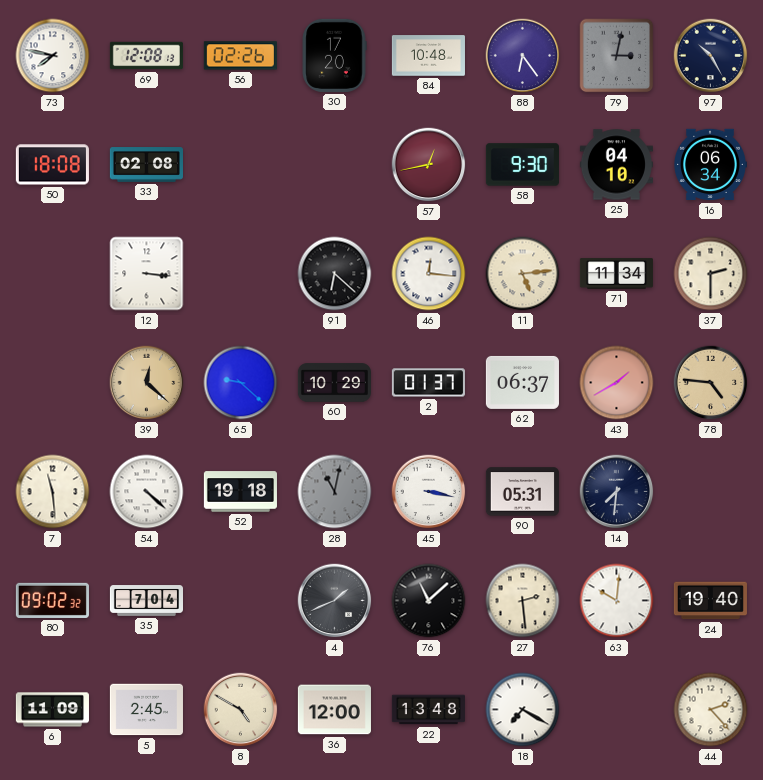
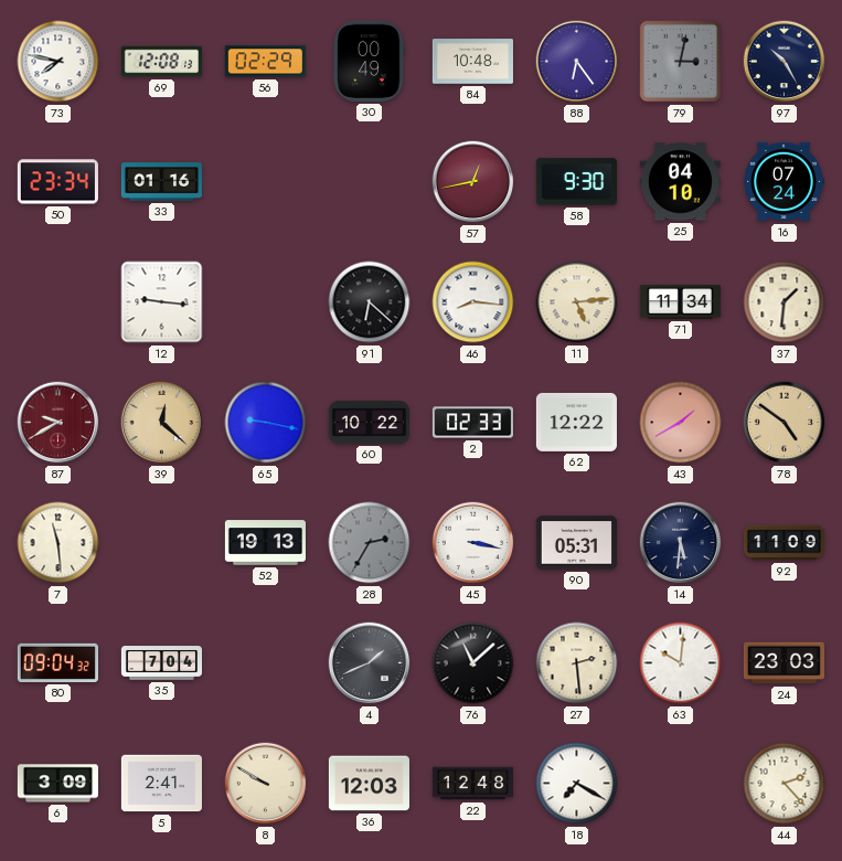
56: 02:26 -> 02:29
30: 17:20 -> 00:49
50: 18:08 -> 23:34
33: 02:08 -> 01:16
16: 06:34 -> 07:24
12: 3:16 -> 9:16
46: 12:16 -> 8:16
37: 2:30 -> 1:31
87: none -> 9:40
65: 9:22 -> 9:17
60: 10:29 -> 10:22
2: 01:37 -> 02:33
62: 06:37 -> 12:22
78: 4:46 -> 4:51
54: 4:22 -> none
52: 19:18 -> 19:13
28: 11:02 -> 2:35
14: 7:31 -> 5:31
92: none -> 11:09
80: 09:02 -> 09:04
24: 19:40 -> 23:03
6: 11:09 -> 3:09
5: 2:45 -> 2:41
8: 4:50 -> 9:50
36: 12:00 -> 12:03
22: 13:48 -> 12:48
